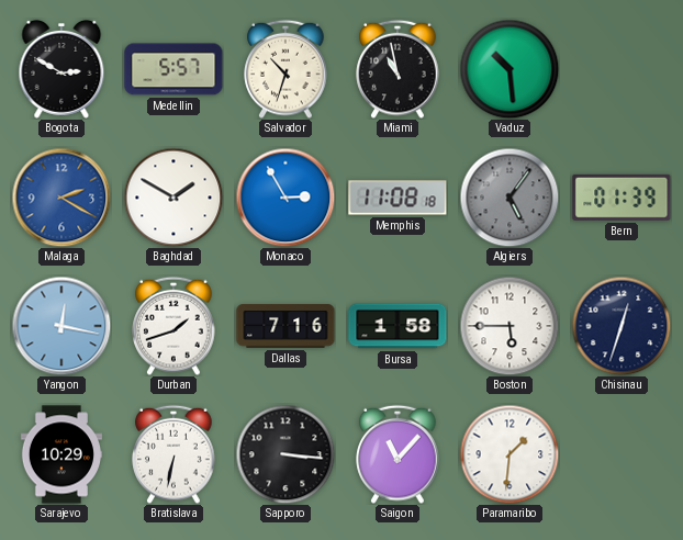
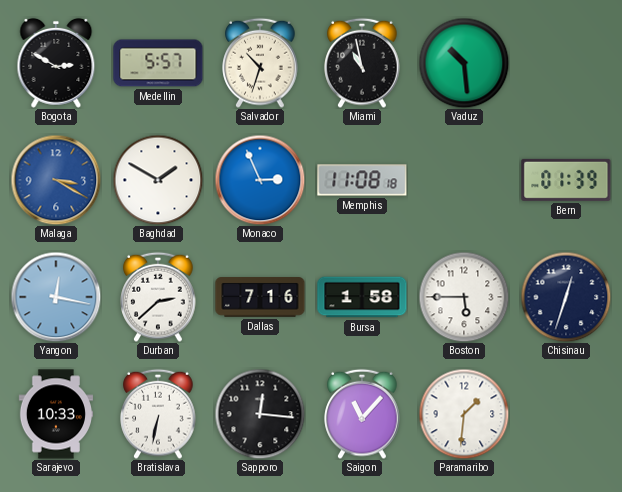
Malaga: 2:20 -> 3:20
Monaco: 2:55 -> 2:56
Algiers: 5:06 -> none
Durban: 1:42 -> 2:38
Sarajevo: 10:29 -> 10:33
Sapporo: 3:16 -> 12:16
